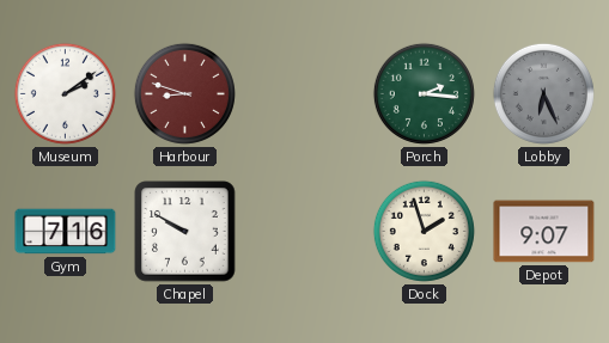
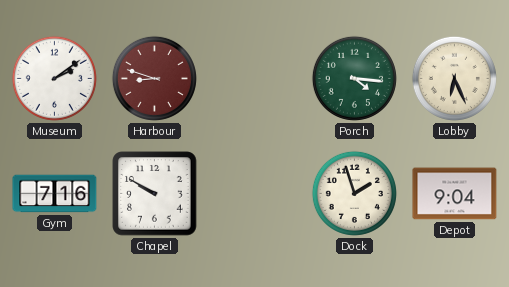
Porch: 2:16 -> 4:16
Lobby dial: grey -> cream
Depot: 9:07 -> 9:04
